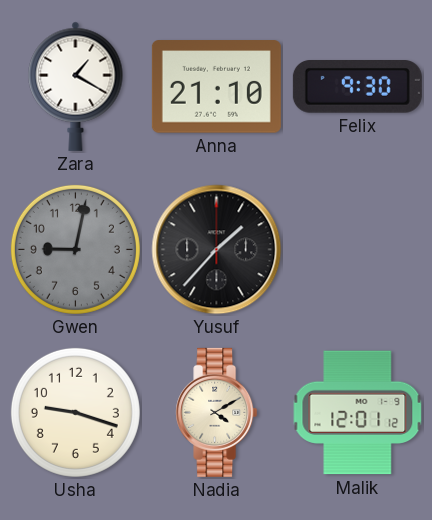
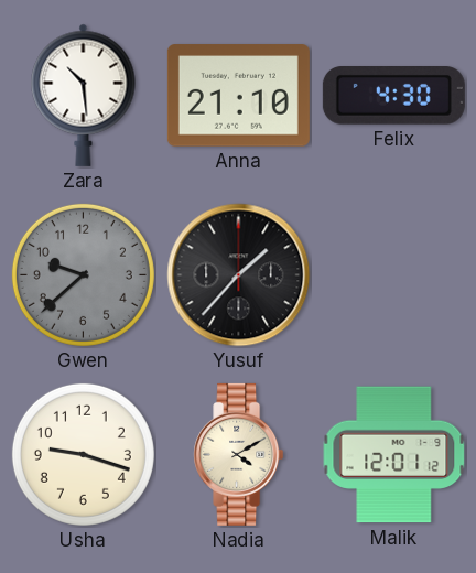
Zara: 1:20 -> 10:29
Felix: 9:30 -> 4:30
Gwen: 9:02 -> 9:38
